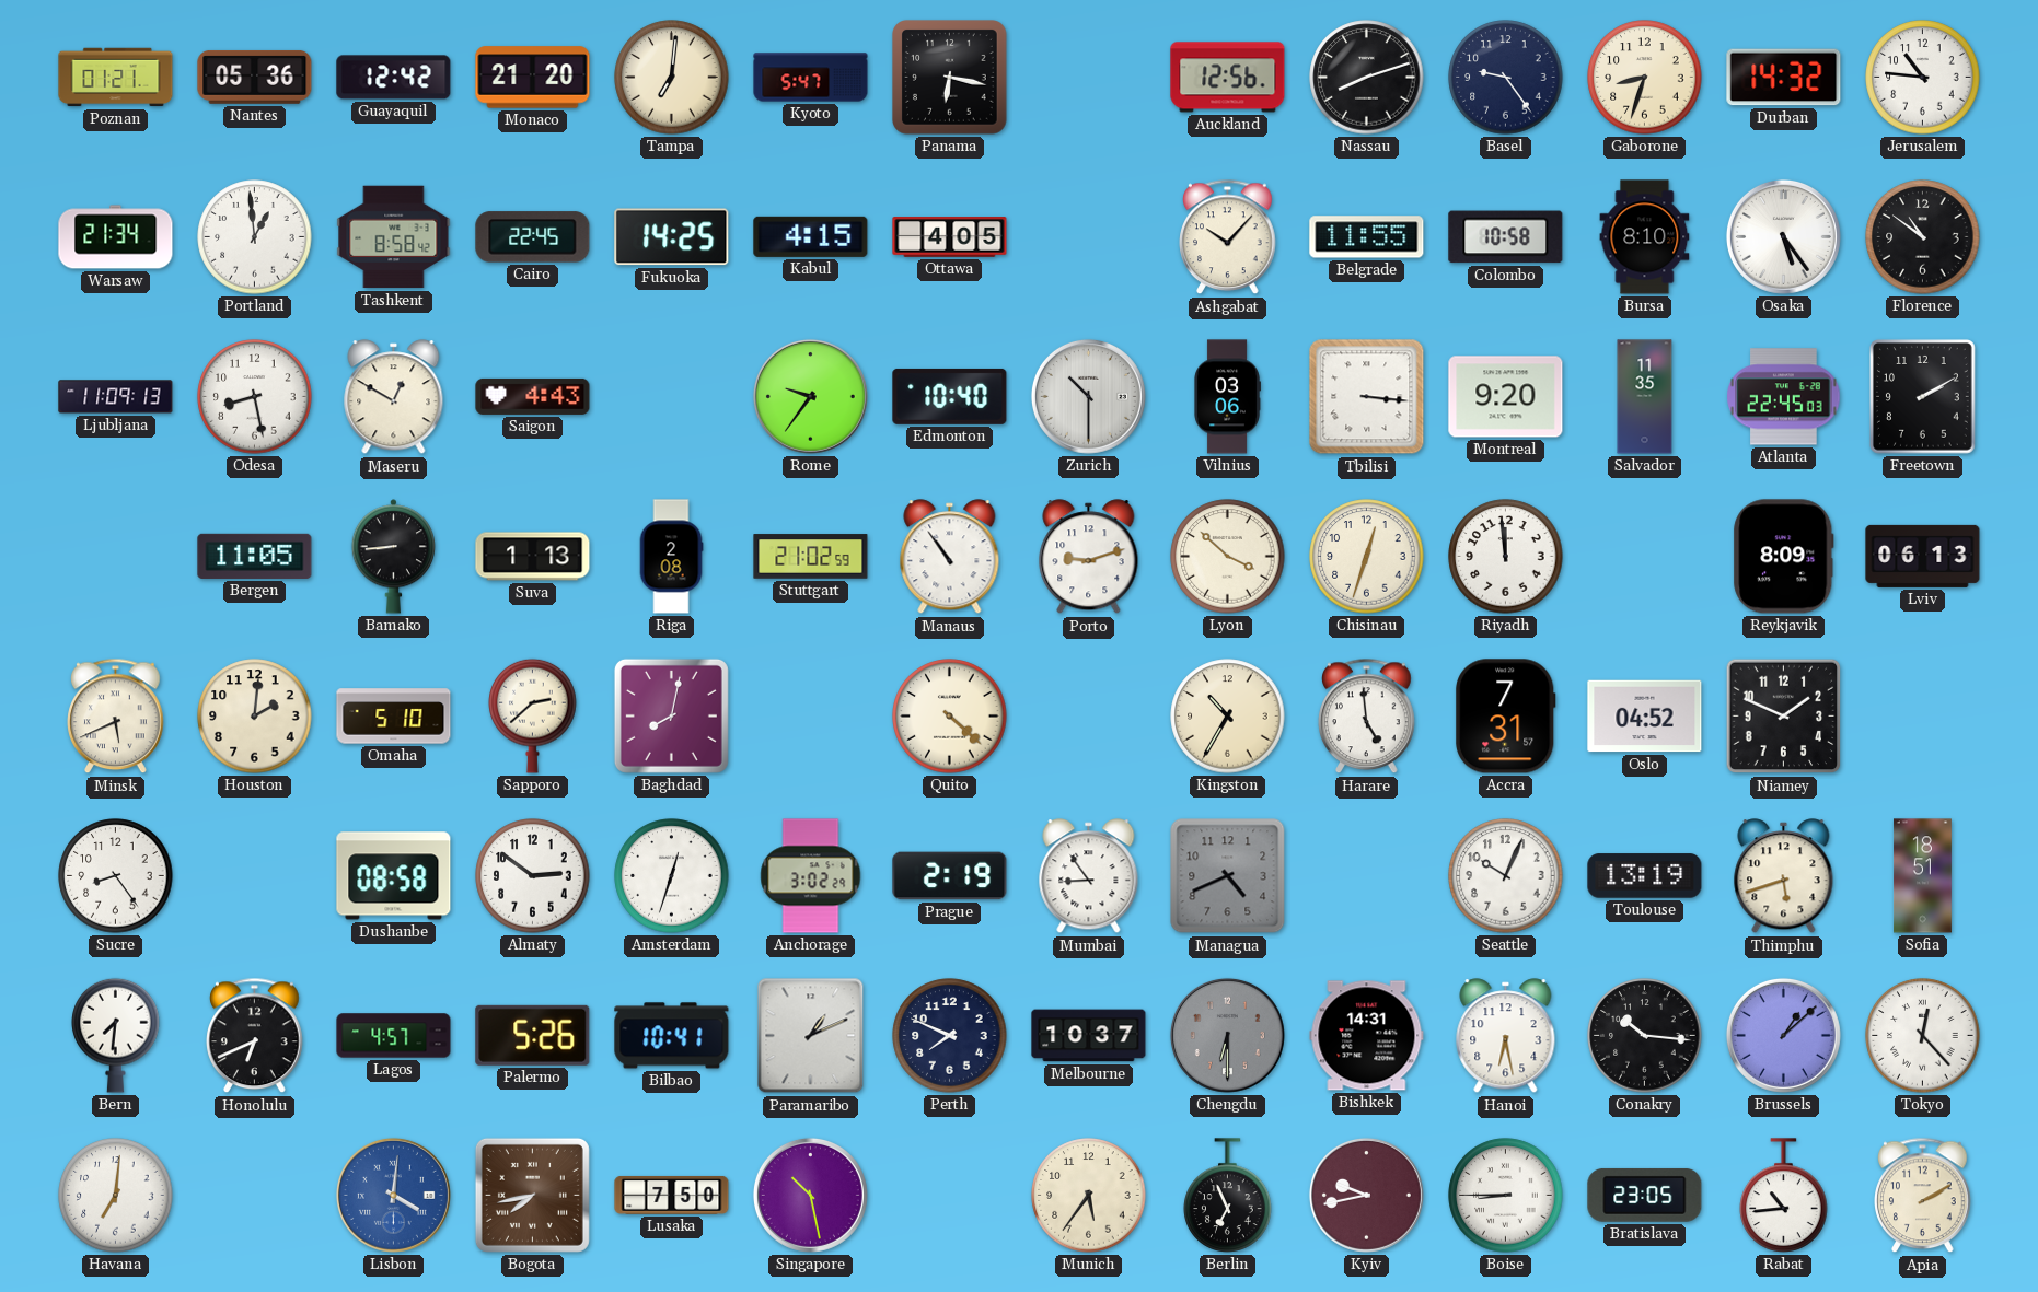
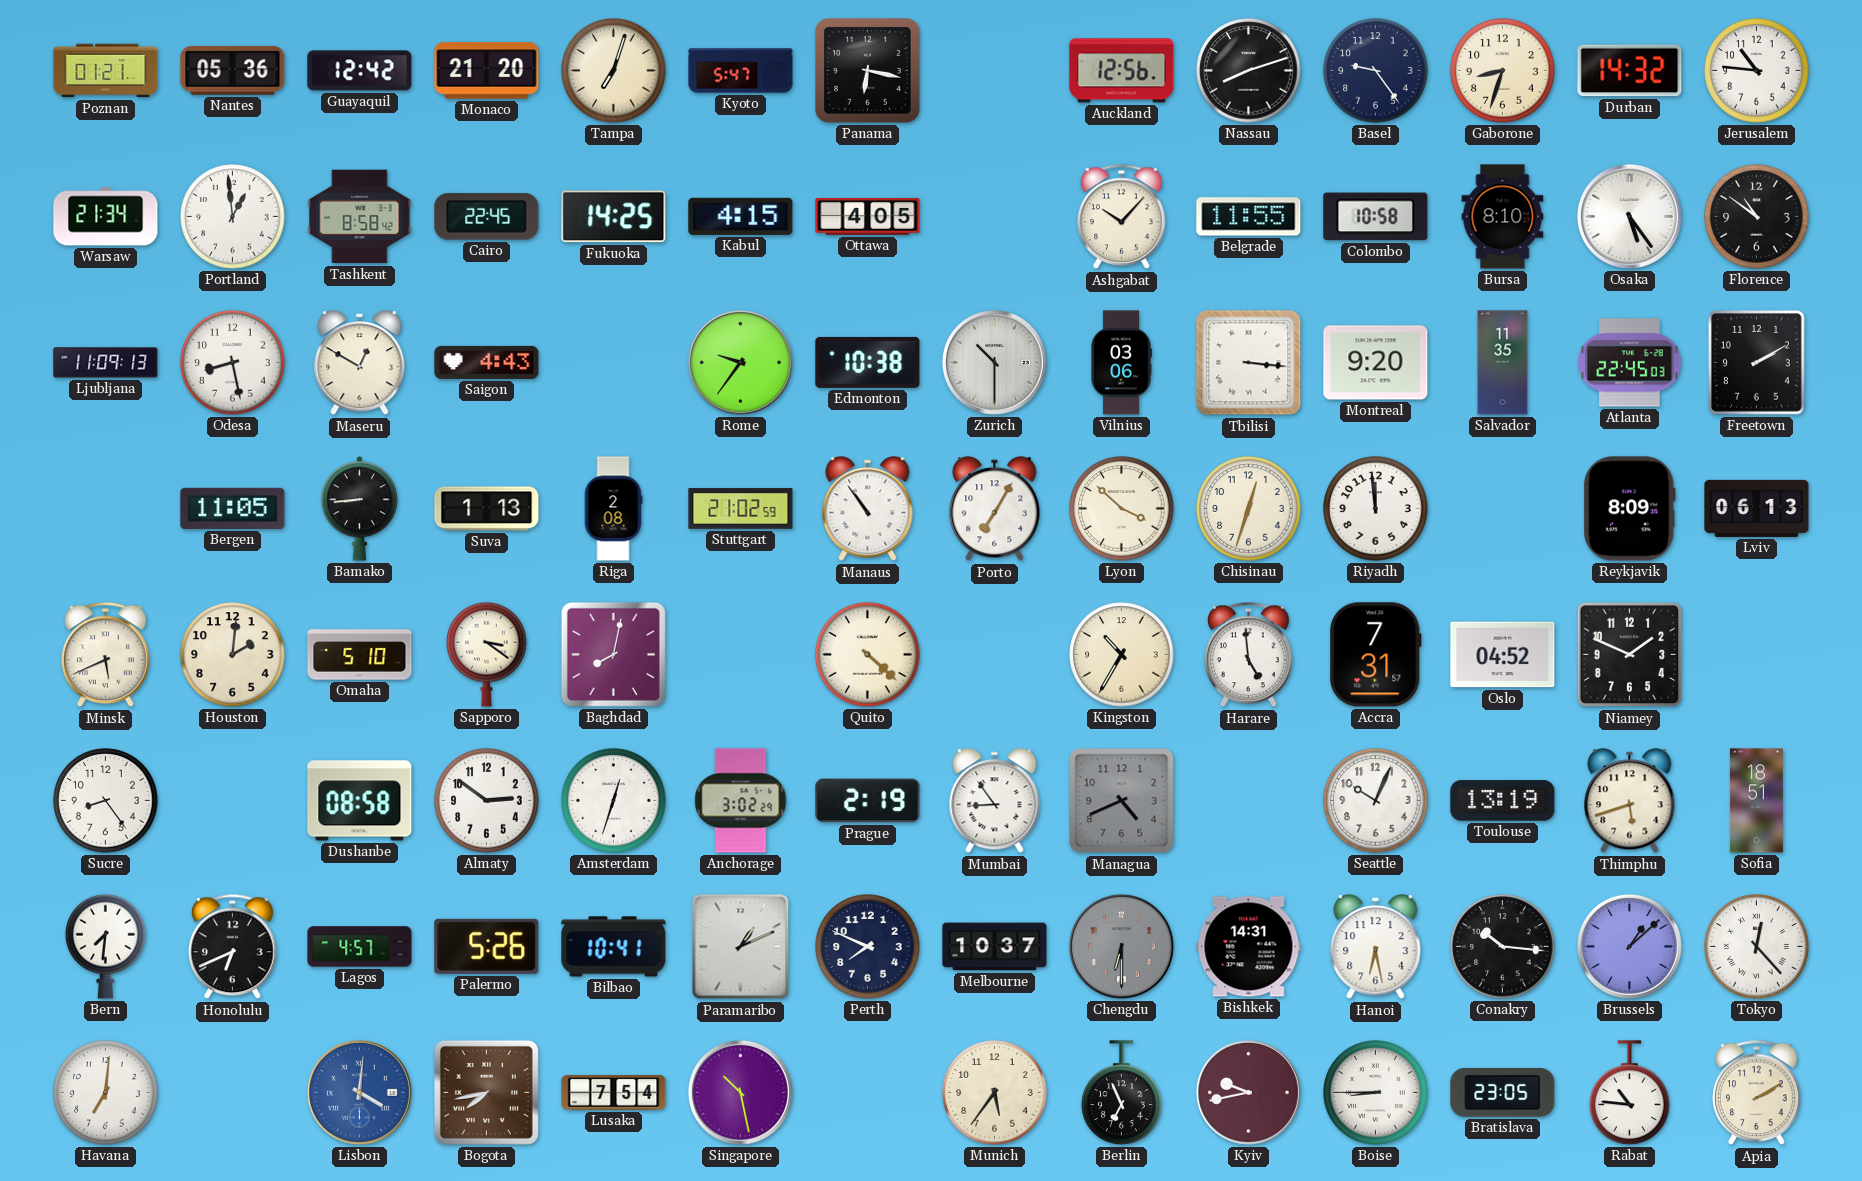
Tampa: 7:01 -> 7:03
Edmonton: 10:40 -> 10:38
Porto: 9:12 -> 7:05
Sapporo: 2:38 -> 3:21
Lusaka: 7:50 -> 7:54
Rabat: 10:44 -> 10:46
